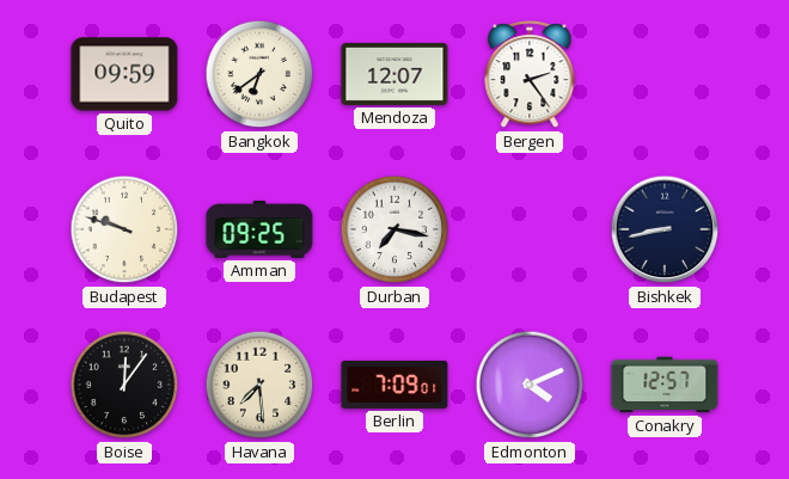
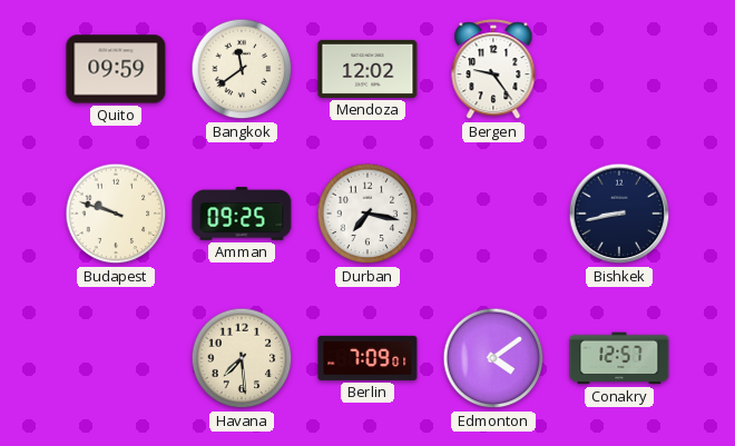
Bangkok: 6:39 -> 11:39
Mendoza: 12:07 -> 12:02
Bergen: 2:24 -> 9:24
Boise: 12:06 -> none
Edmonton: 4:11 -> 4:09
